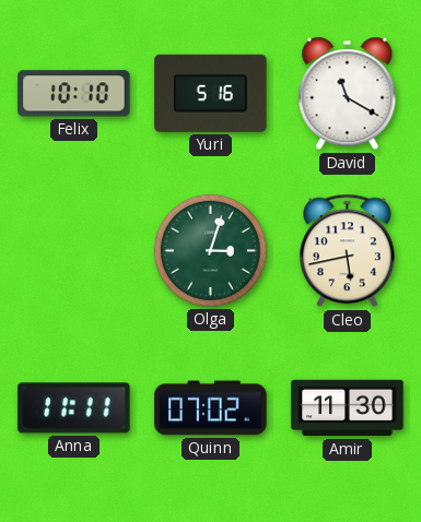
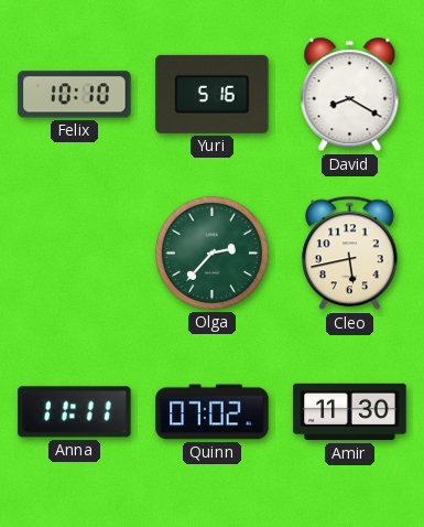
David: 11:20 -> 8:20
Olga: 3:03 -> 2:37
